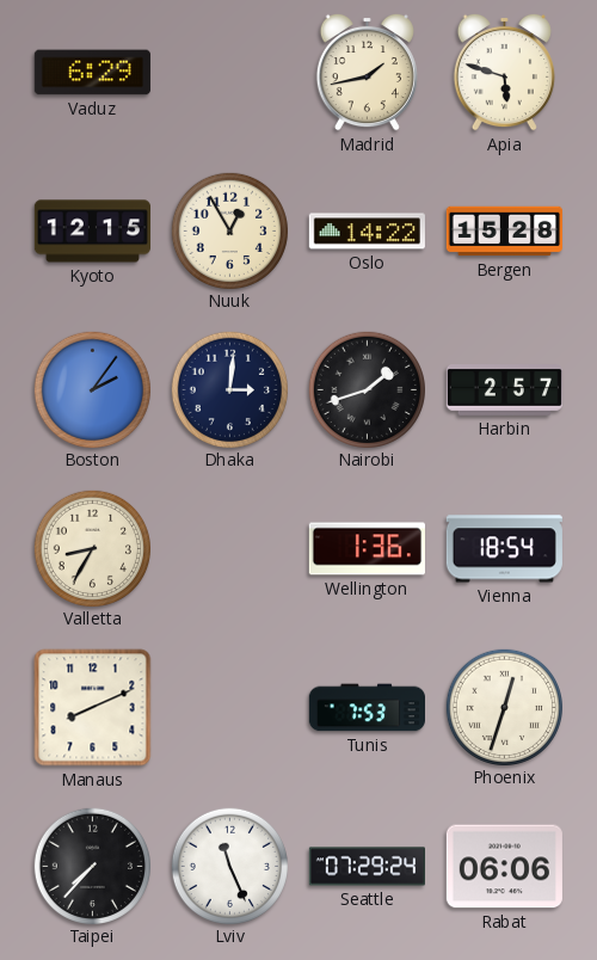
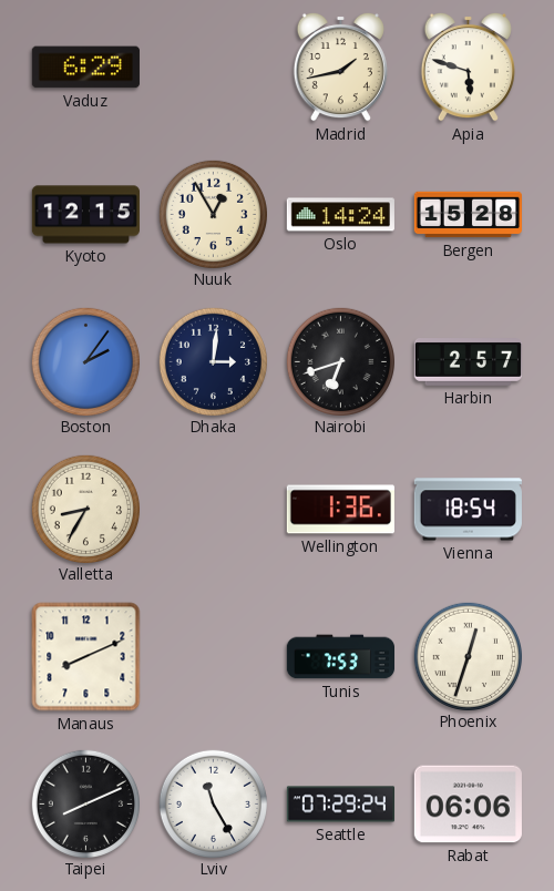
Oslo: 14:22 -> 14:24
Nairobi: 1:42 -> 6:42
Taipei: 7:37 -> 8:11
Lviv: 11:26 -> 11:25
